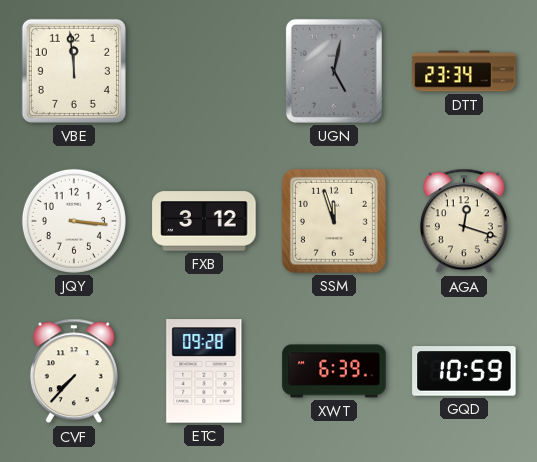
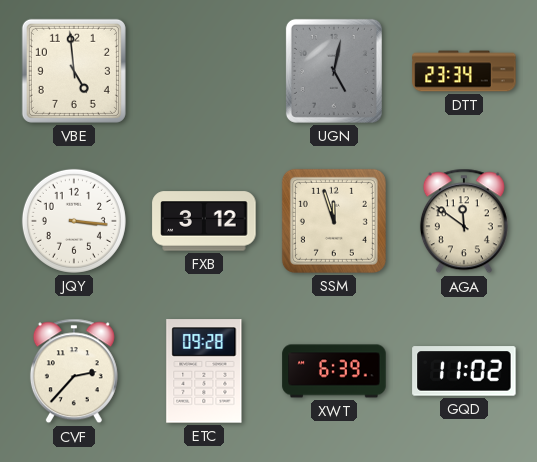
VBE: 11:59 -> 4:59
AGA: 12:18 -> 11:51
CVF: 7:37 -> 2:37
GQD: 10:59 -> 11:02
